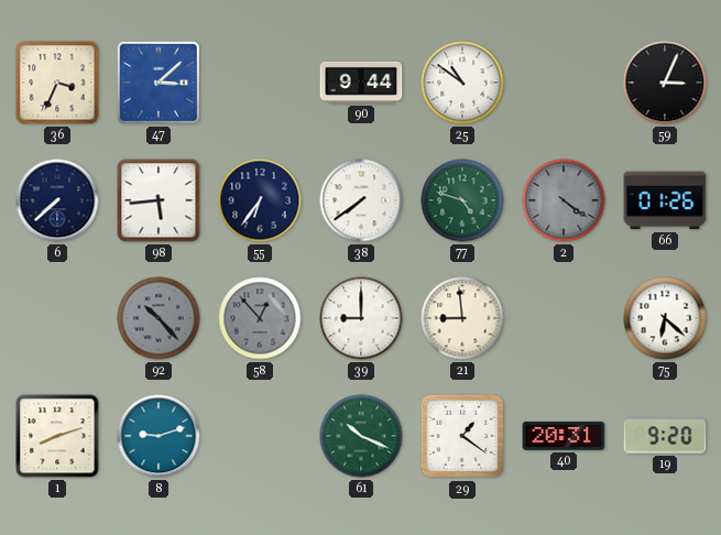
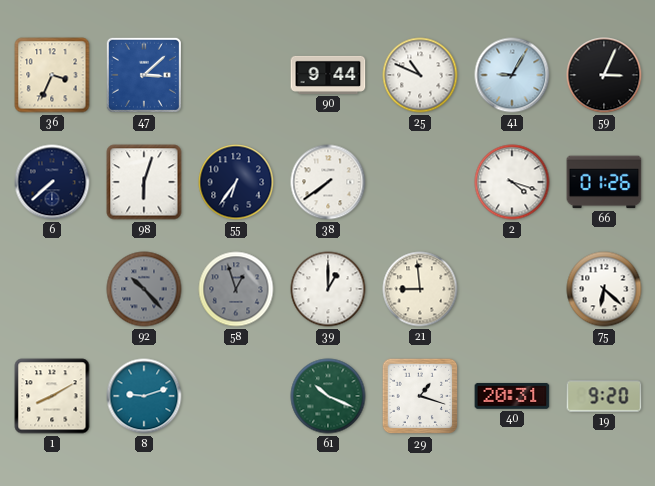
25: 10:51 -> 10:49
41: none -> 9:05
98: 5:44 -> 6:03
77: 4:48 -> none
2: 4:21 -> 4:18
2 dial: grey -> white
58: 12:53 -> 12:57
39: 9:00 -> 1:00
1: 8:12 -> 8:10
29: 1:21 -> 1:18
